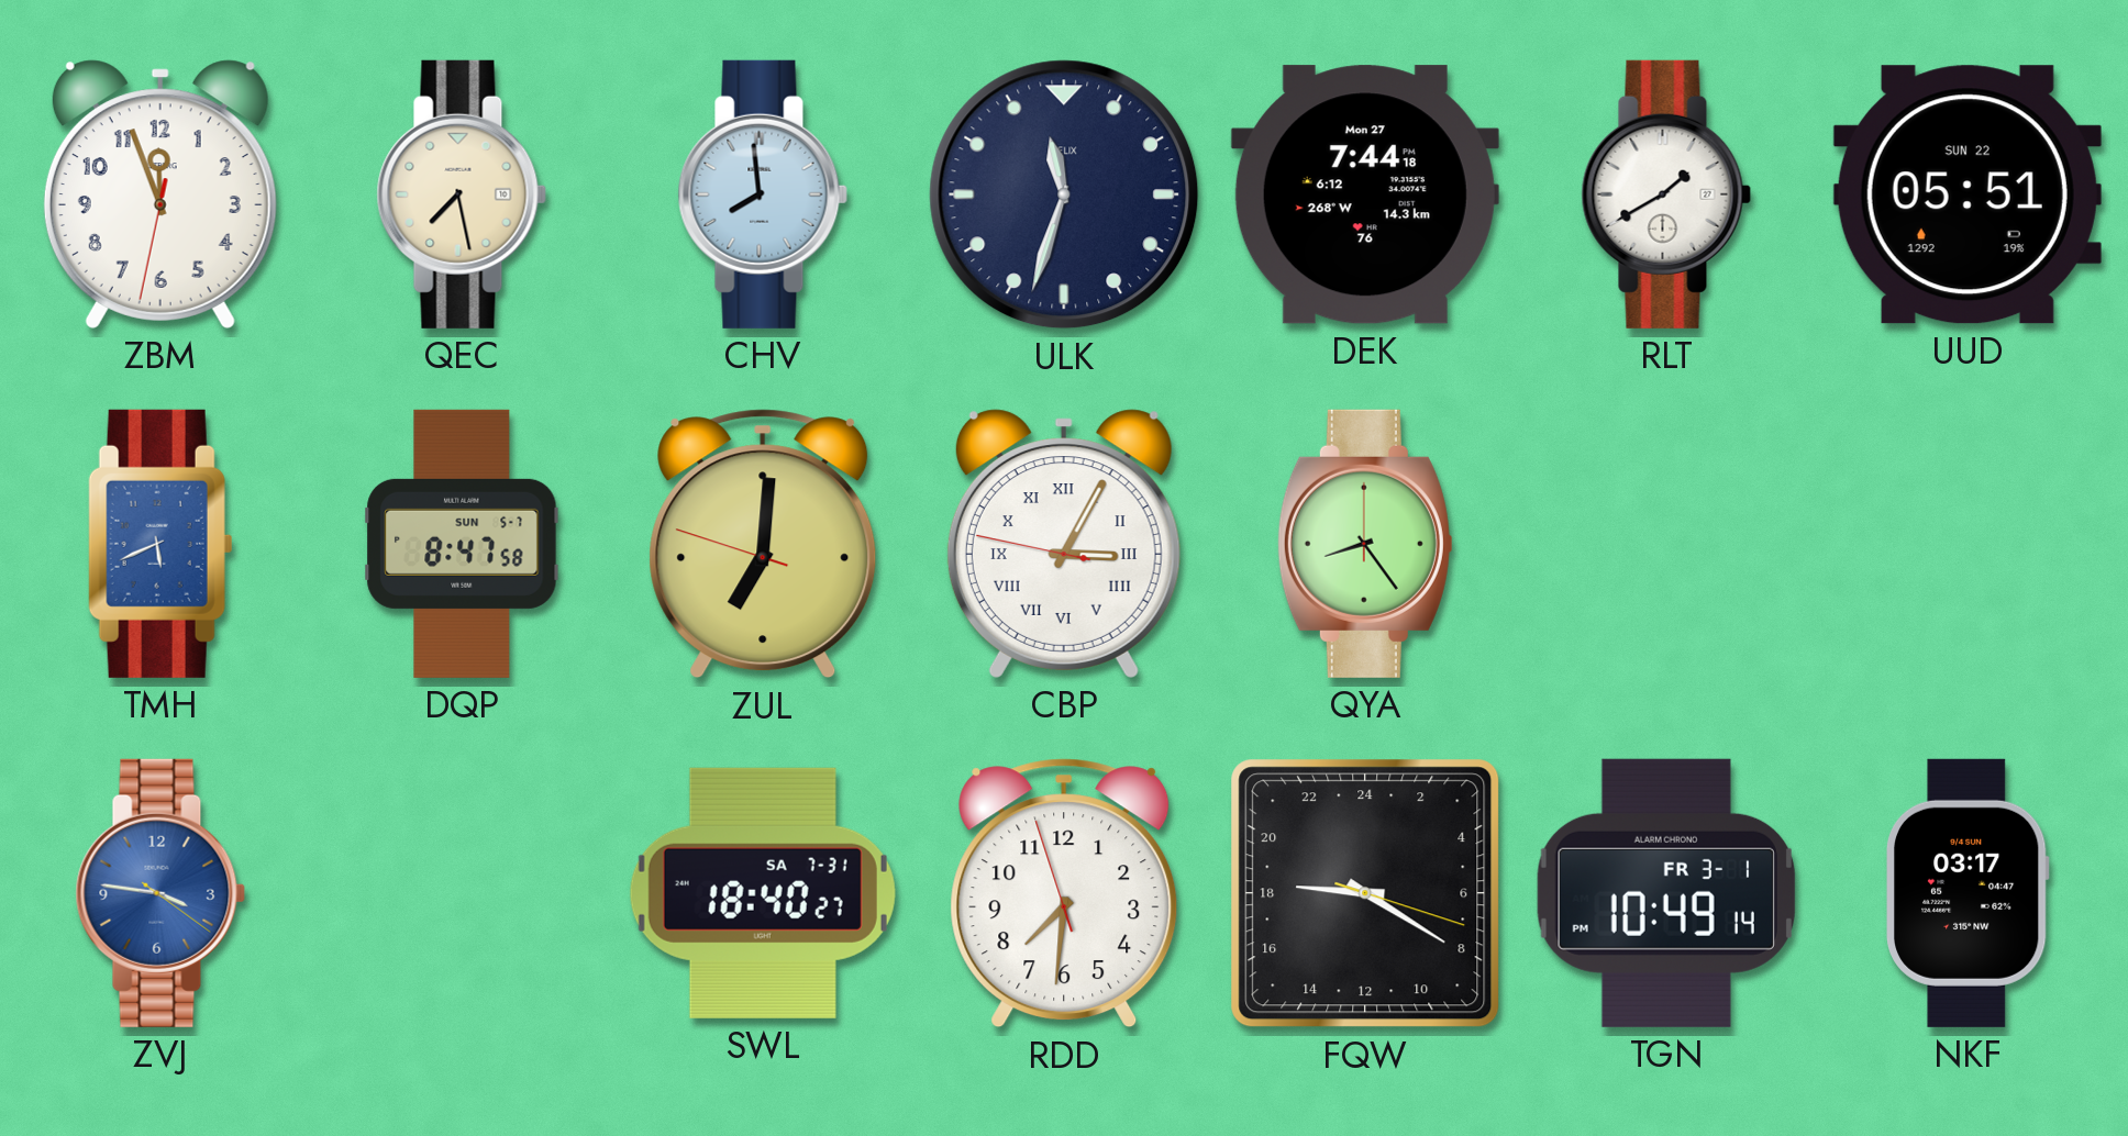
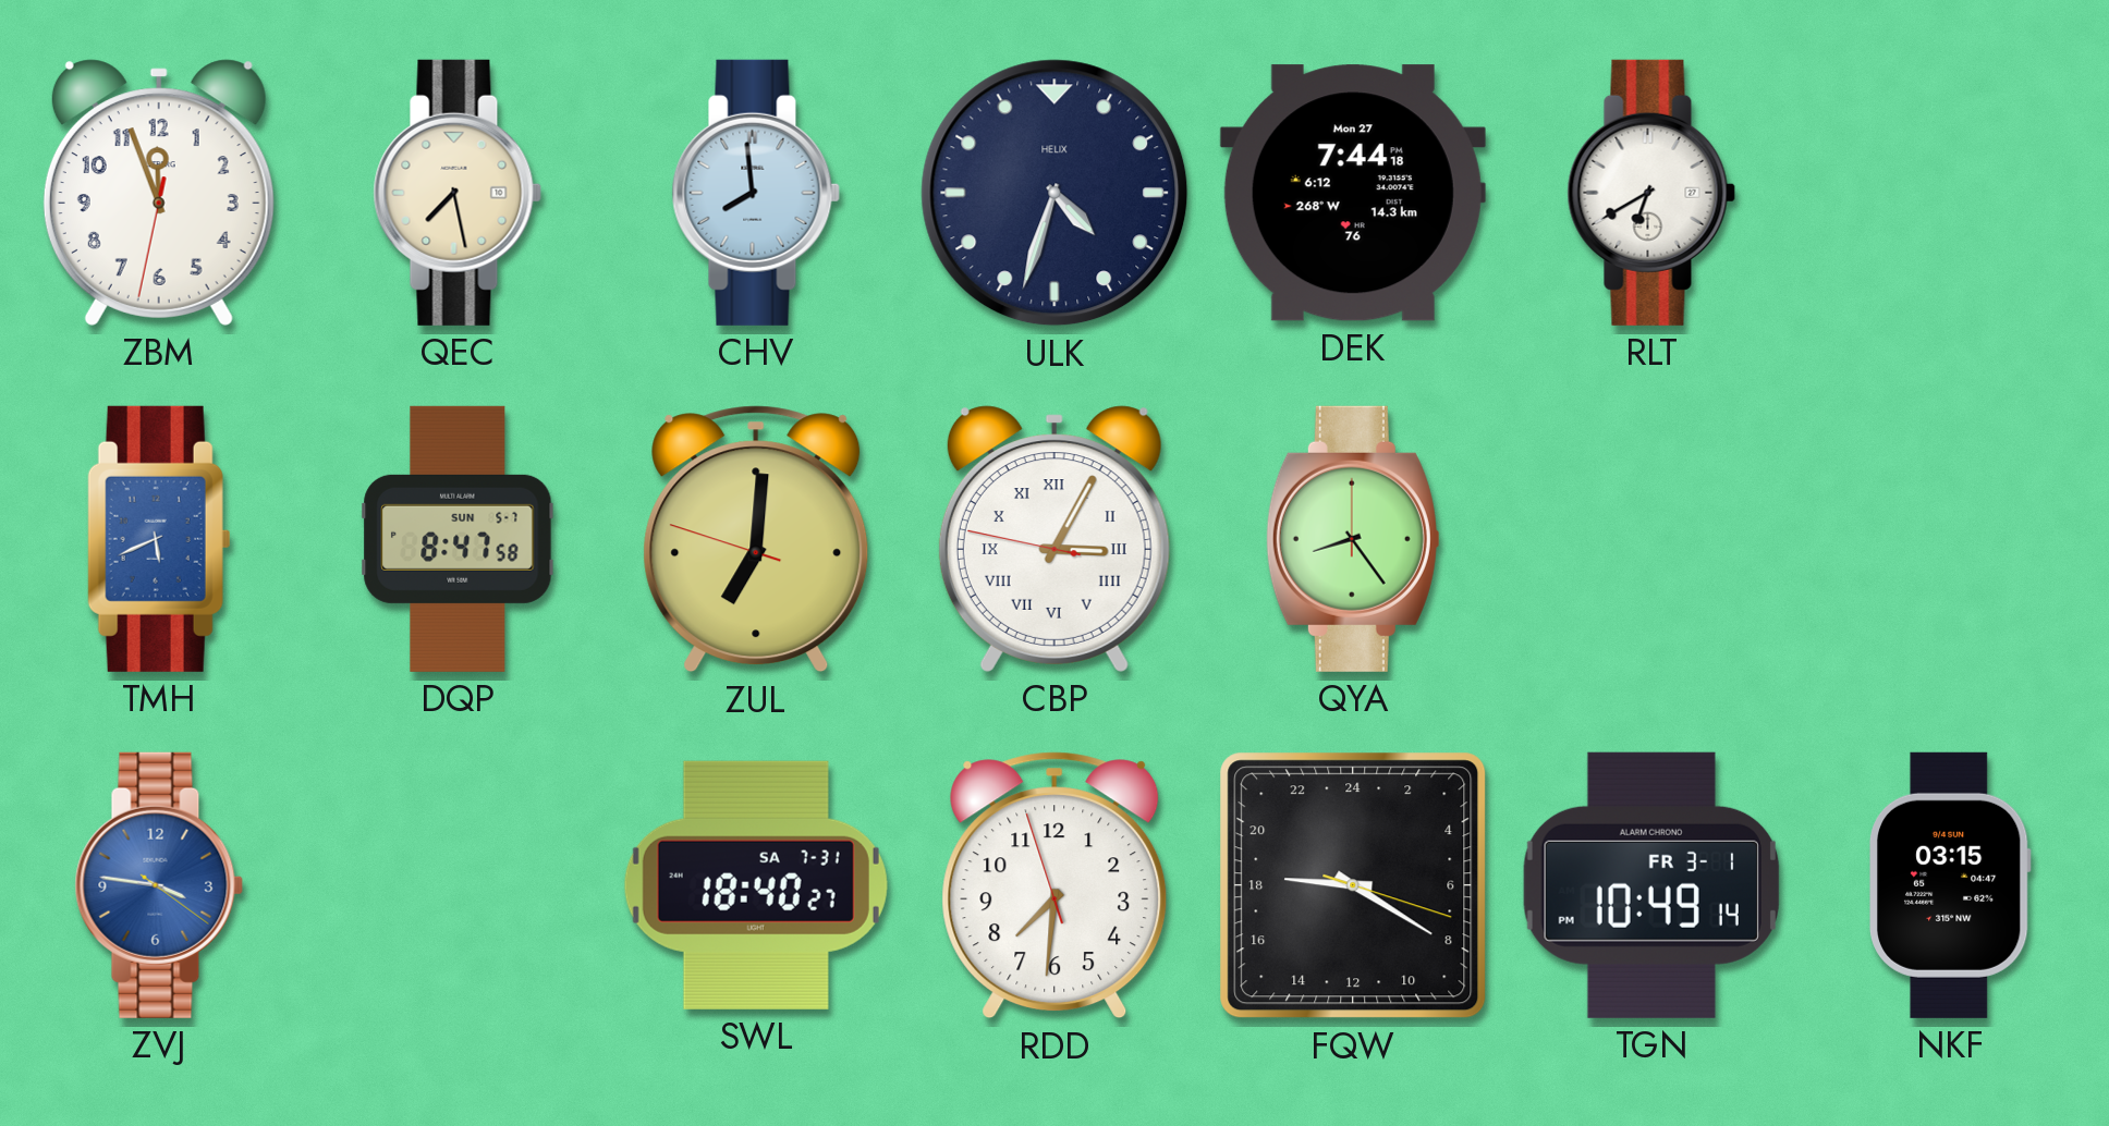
ULK: 11:33 -> 4:33
RLT: 1:40 -> 6:40
UUD: 05:51 -> none
NKF: 03:17 -> 03:15
